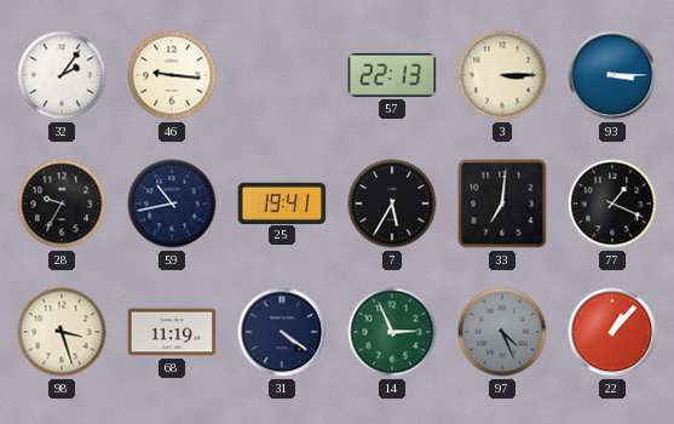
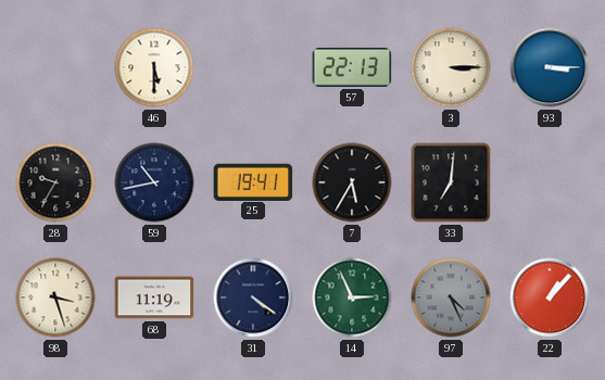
32: 2:06 -> none
46: 9:16 -> 5:30
77: 1:19 -> none
